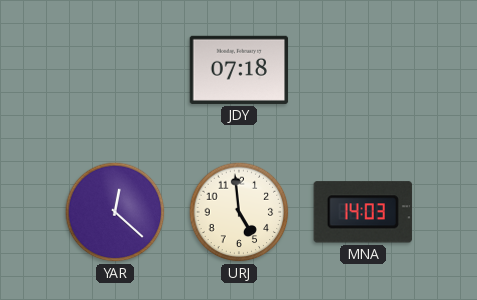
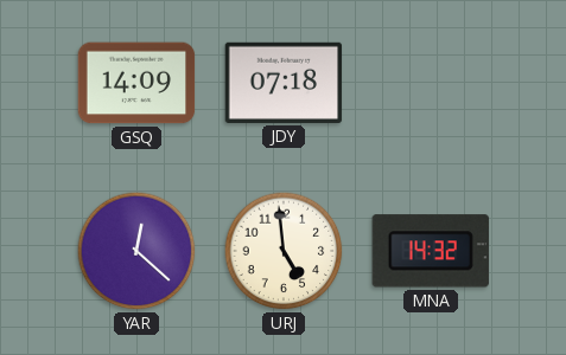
GSQ: none -> 14:09
MNA: 14:03 -> 14:32
